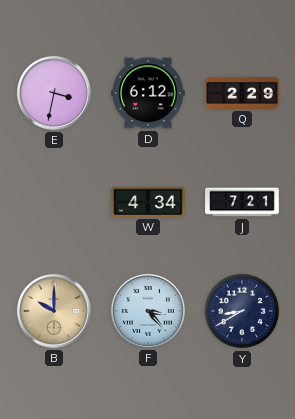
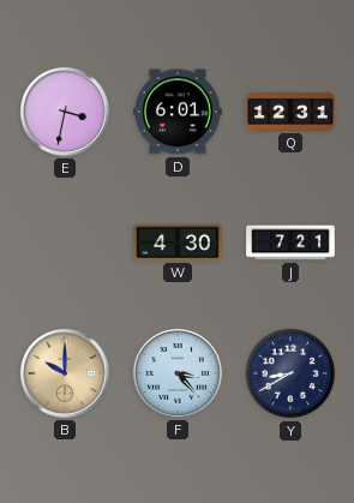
D: 6:12 -> 6:01
Q: 2:29 -> 12:31
W: 4:34 -> 4:30
